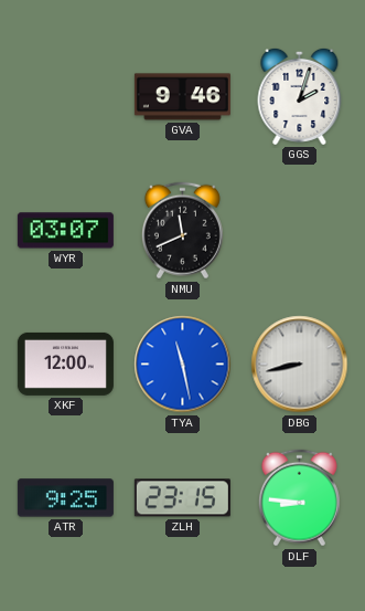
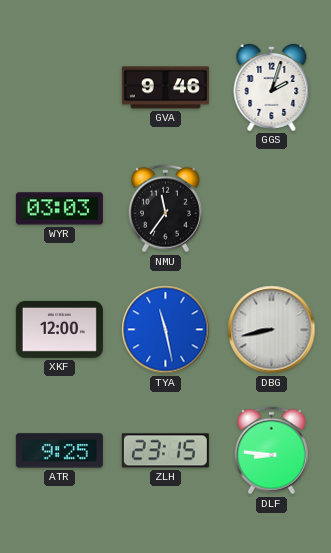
WYR: 03:07 -> 03:03
NMU: 11:41 -> 11:36
